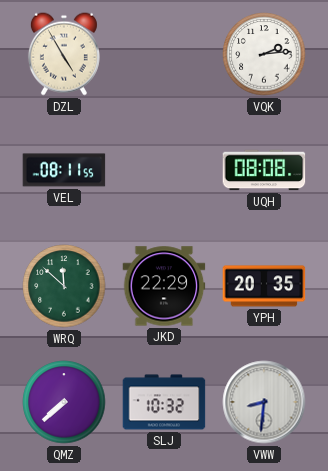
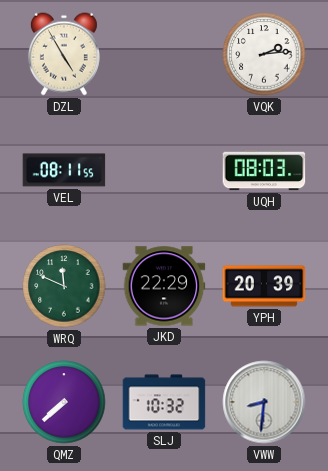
UQH: 08:08 -> 08:03
WRQ: 11:52 -> 11:49
YPH: 20:35 -> 20:39
